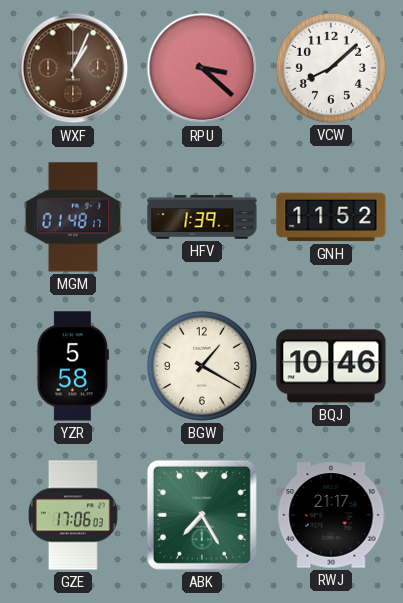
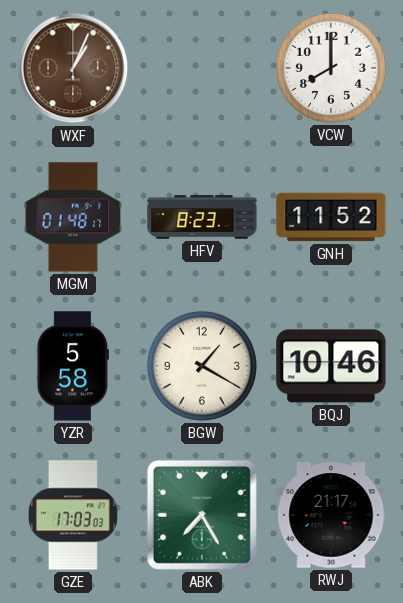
RPU: 3:22 -> none
VCW: 8:08 -> 8:00
HFV: 1:39 -> 8:23
GZE: 17:06 -> 17:03
